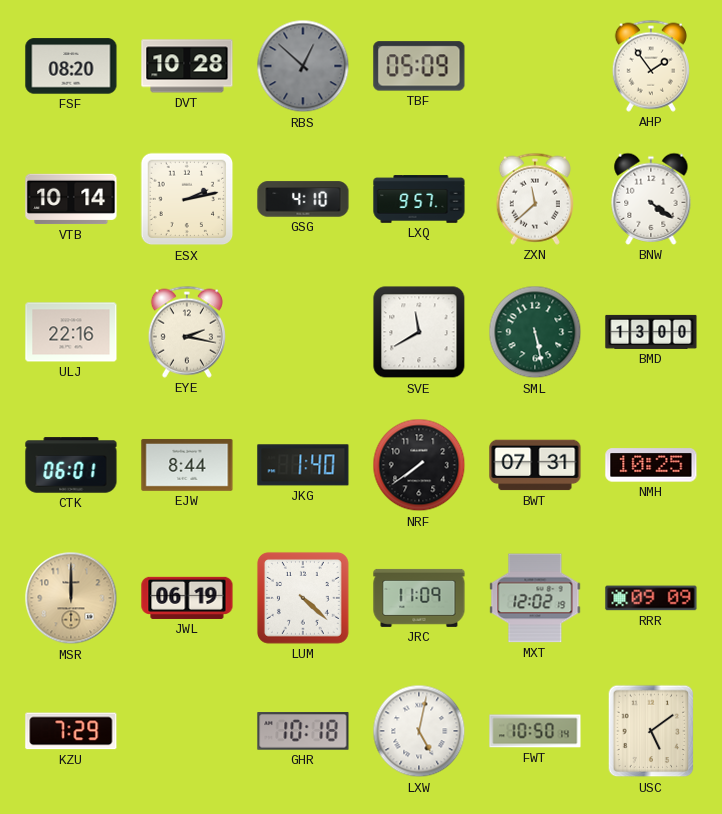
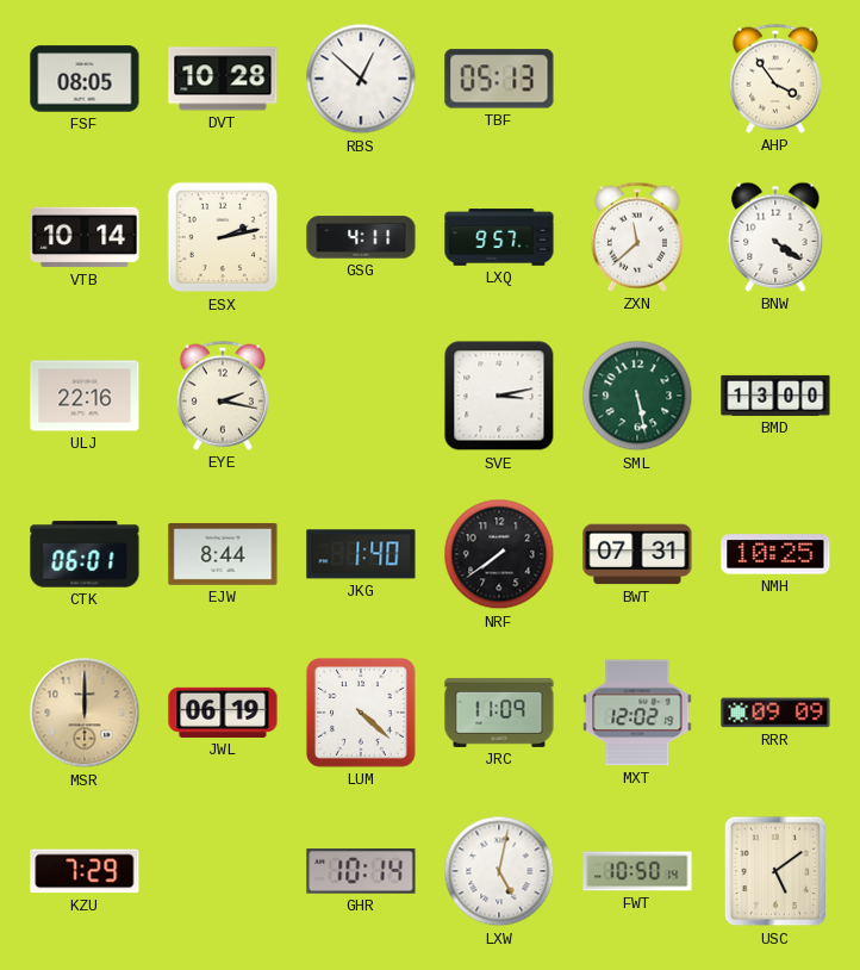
FSF: 08:20 -> 08:05
RBS dial: grey -> white
TBF: 05:09 -> 05:13
AHP: 1:54 -> 3:54
GSG: 4:10 -> 4:11
SVE: 11:40 -> 3:13
GHR: 10:18 -> 10:14
